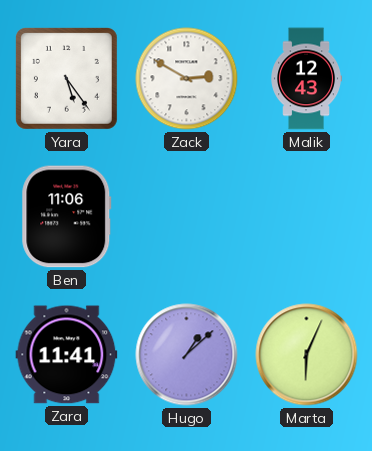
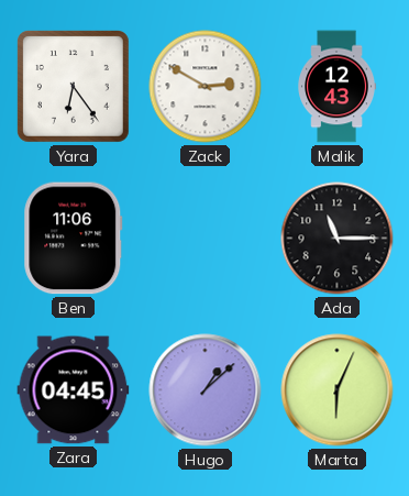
Yara: 5:24 -> 6:24
Ada: none -> 11:15
Zara: 11:41 -> 04:45
